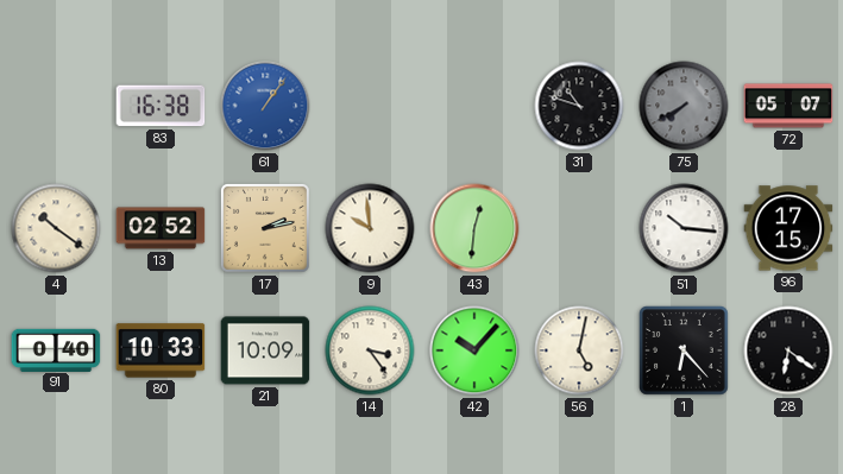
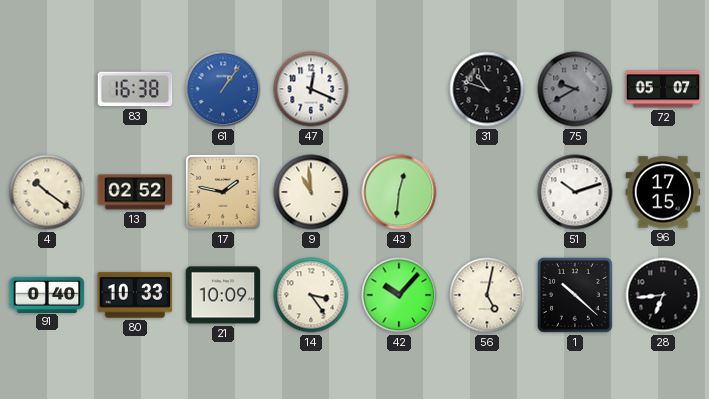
47: none -> 12:19
75: 7:40 -> 9:40
17: 2:13 -> 1:47
9: 9:59 -> 10:59
51: 10:16 -> 10:12
1: 6:23 -> 10:22
28: 6:21 -> 6:44
